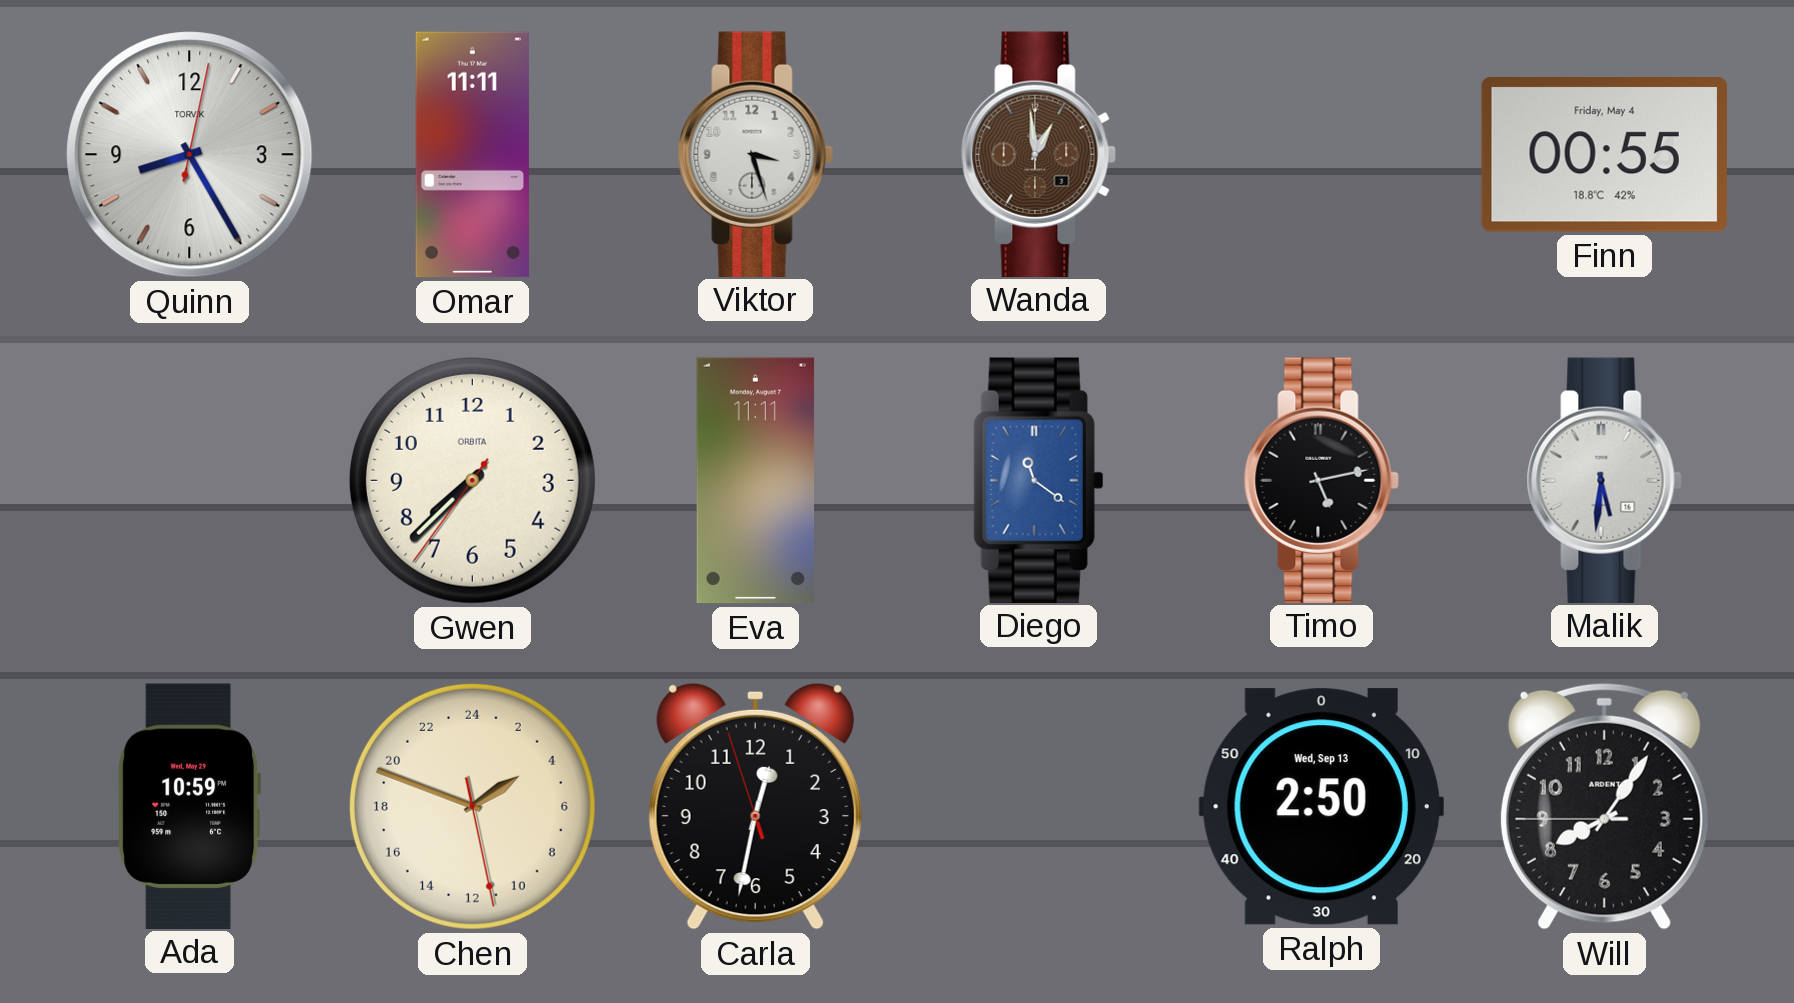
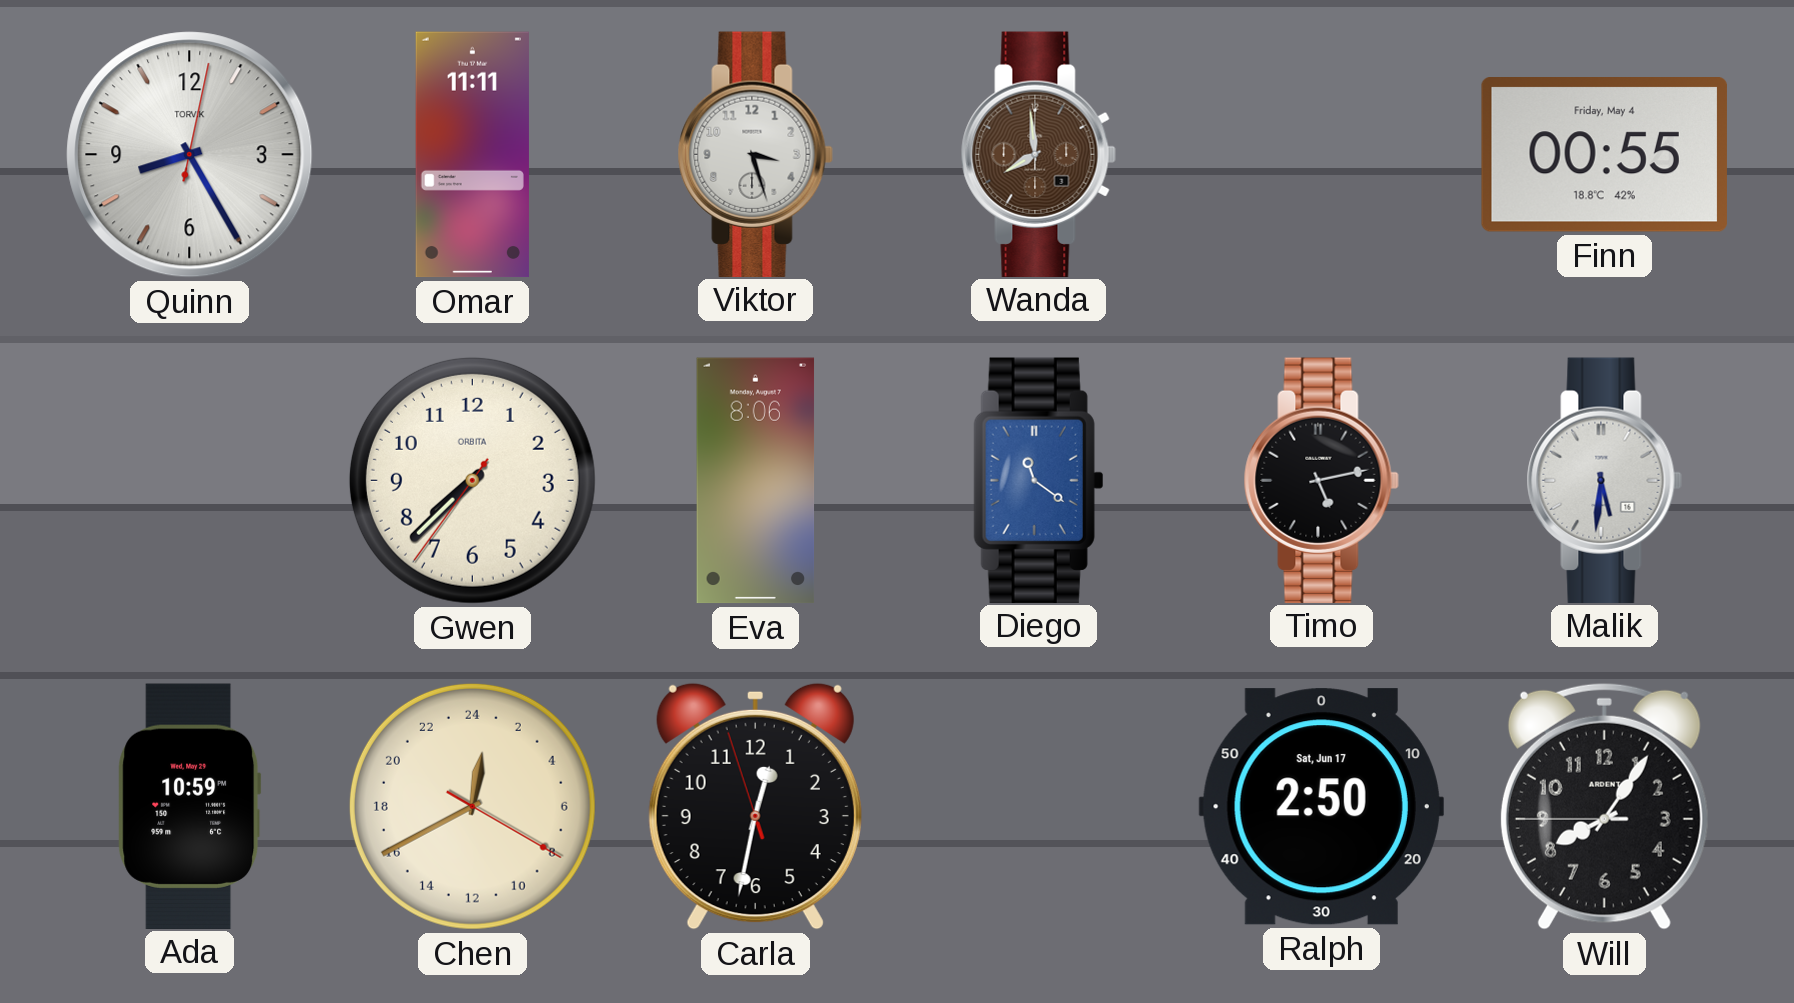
Wanda: 12:59 -> 7:59
Eva: 11:11 -> 8:06
Chen: 3:48 -> 0:40
Ralph date: Wed, Sep 13 -> Sat, Jun 17
